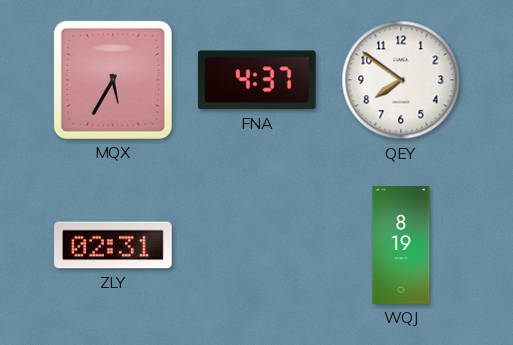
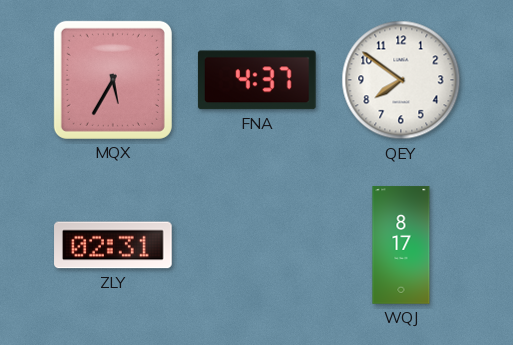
WQJ: 8:19 -> 8:17
